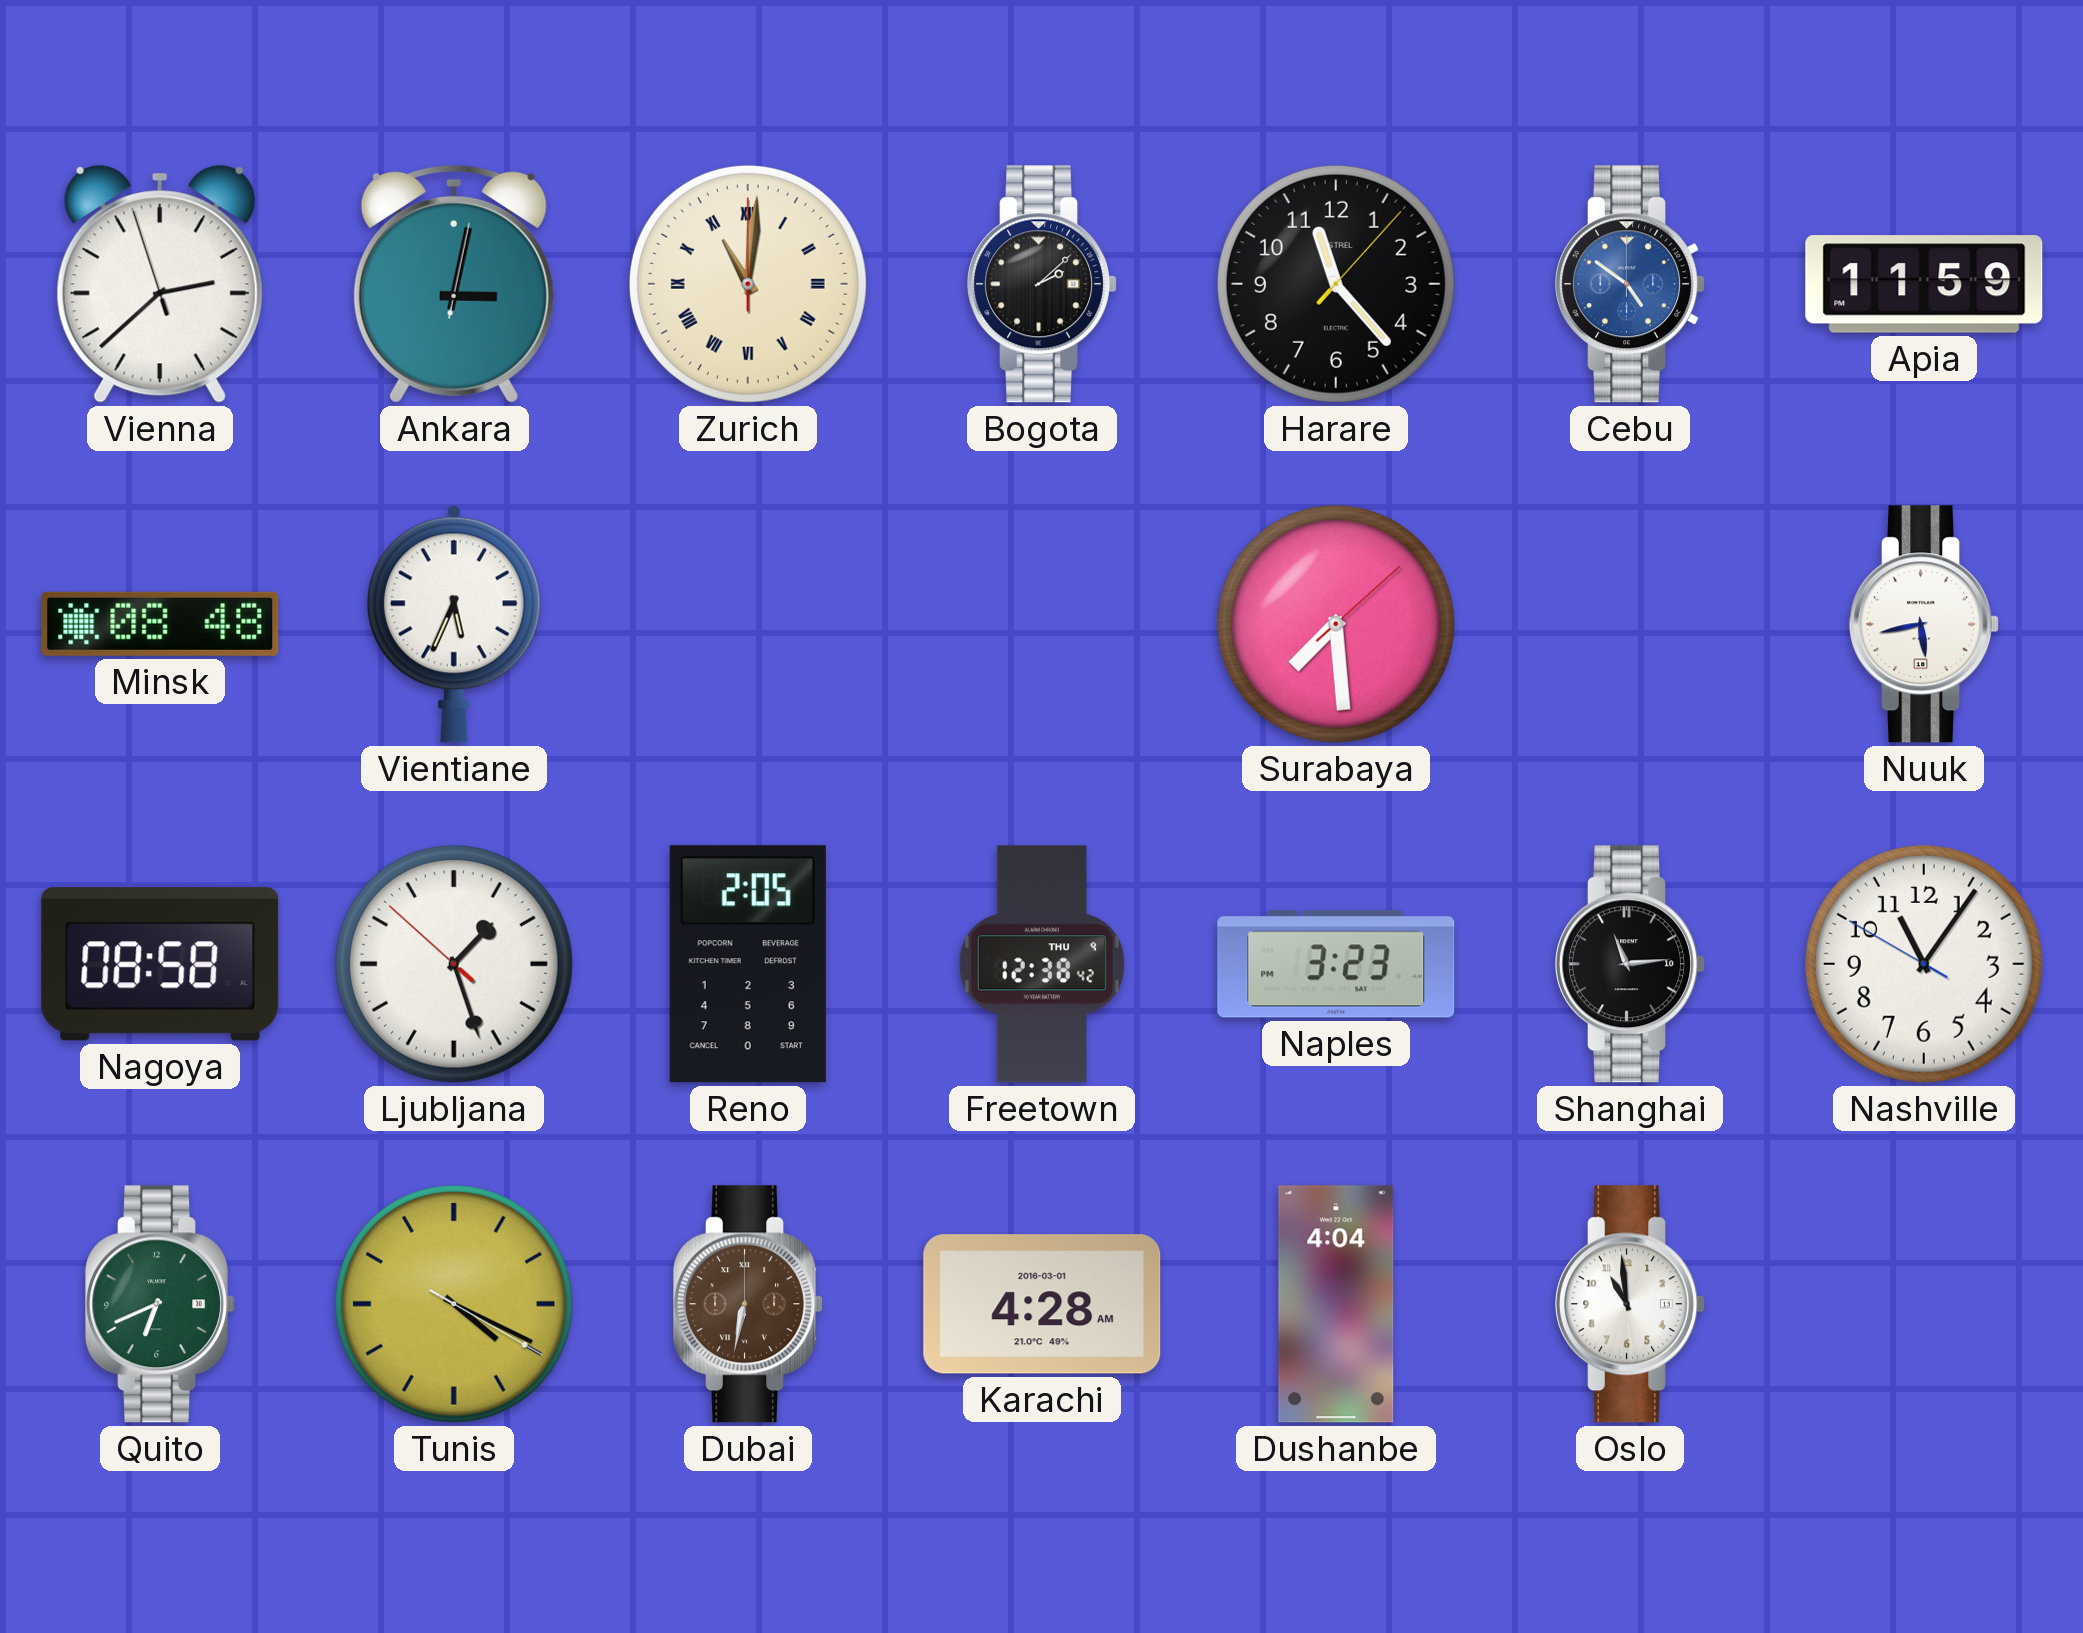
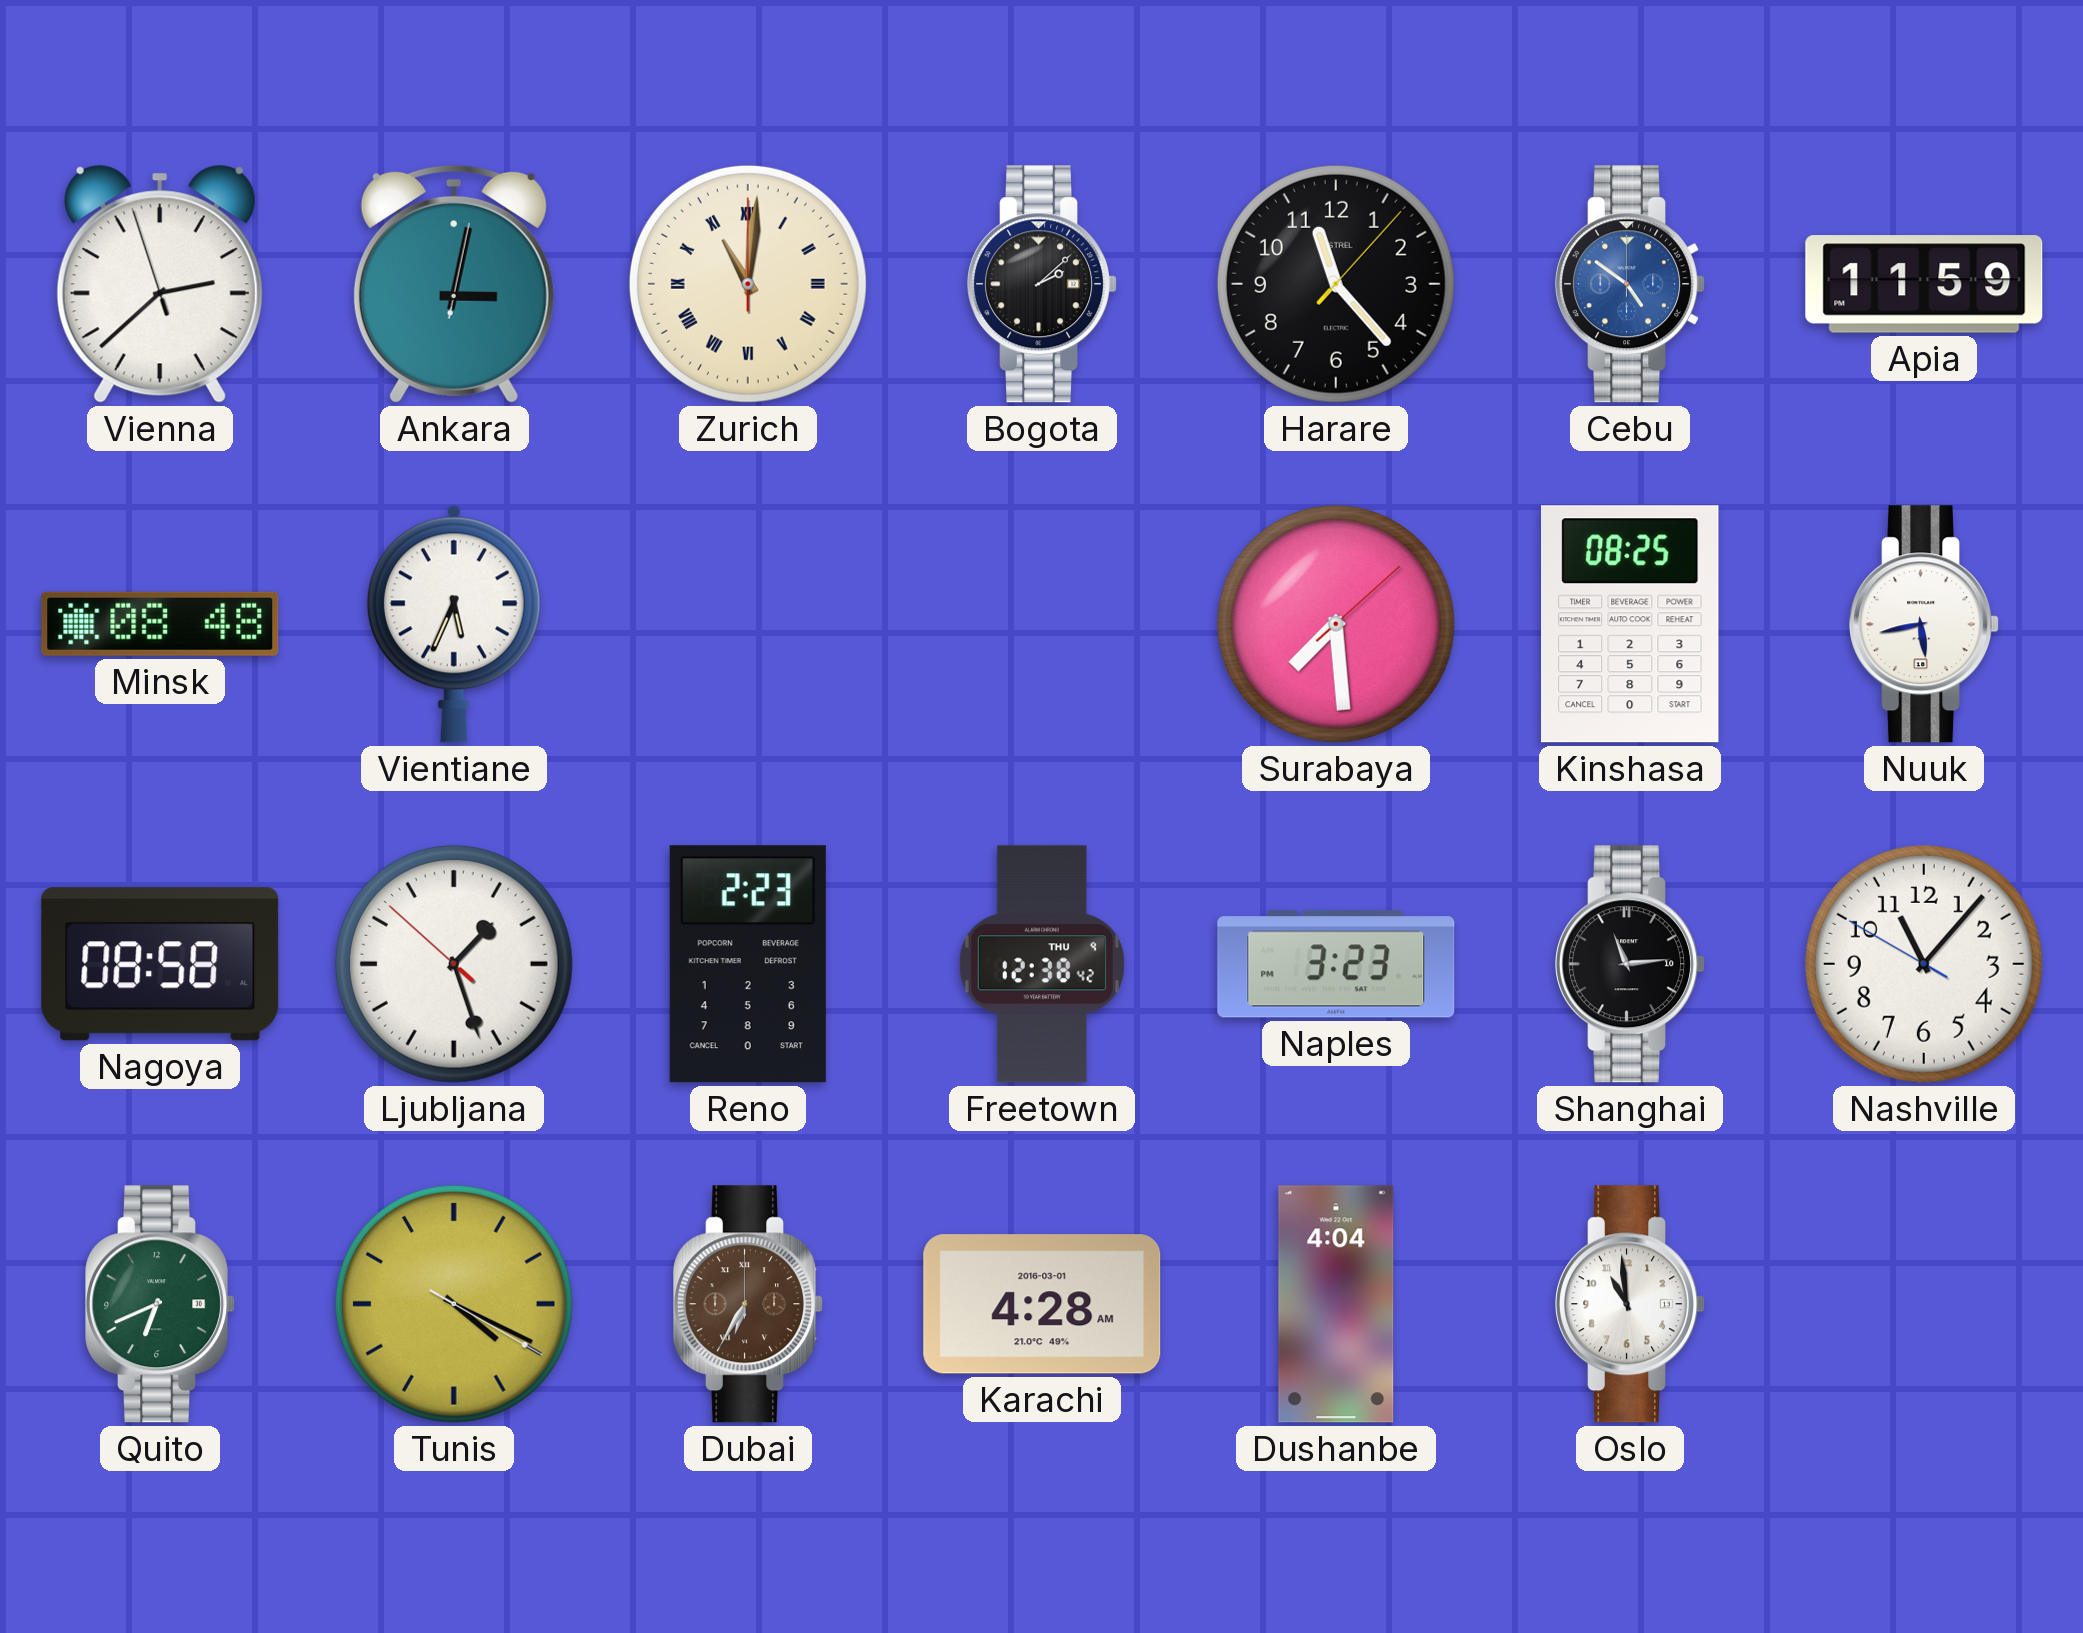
Kinshasa: none -> 08:25
Reno: 2:05 -> 2:23
Nashville: 11:05 -> 11:06
Dubai: 6:32 -> 6:35
